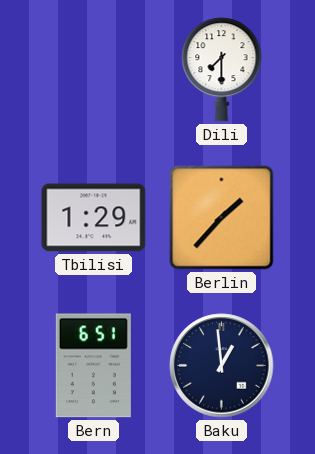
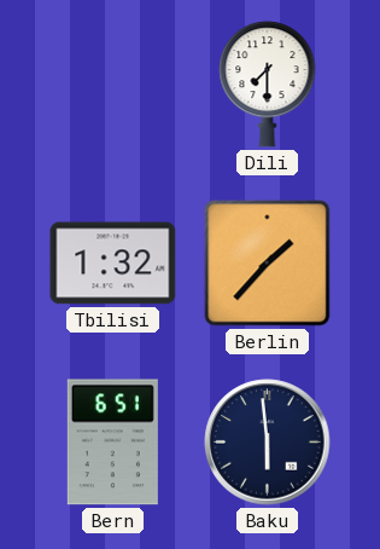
Tbilisi: 1:29 -> 1:32
Baku: 12:59 -> 5:59
